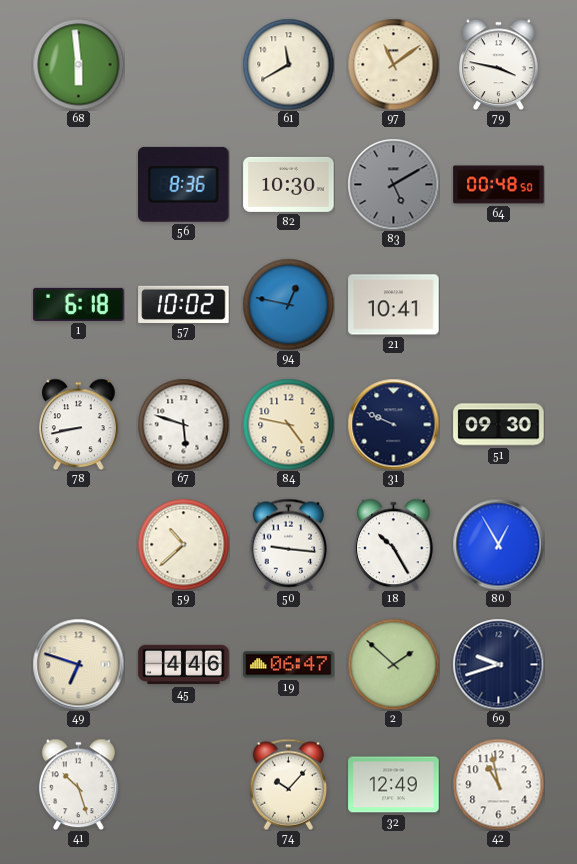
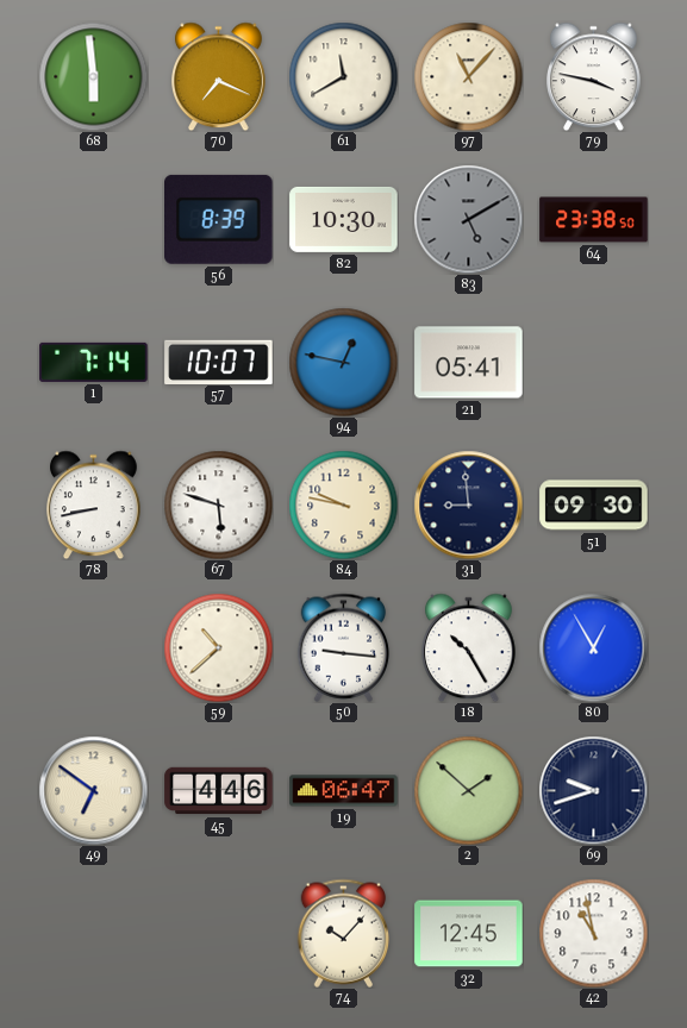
70: none -> 7:19
97: 11:09 -> 11:07
56: 8:36 -> 8:39
64: 00:48 -> 23:38
1: 6:18 -> 7:14
57: 10:02 -> 10:07
21: 10:41 -> 05:41
84: 4:47 -> 9:47
31: 9:49 -> 8:59
49: 6:48 -> 6:51
41: 10:27 -> none
32: 12:49 -> 12:45
